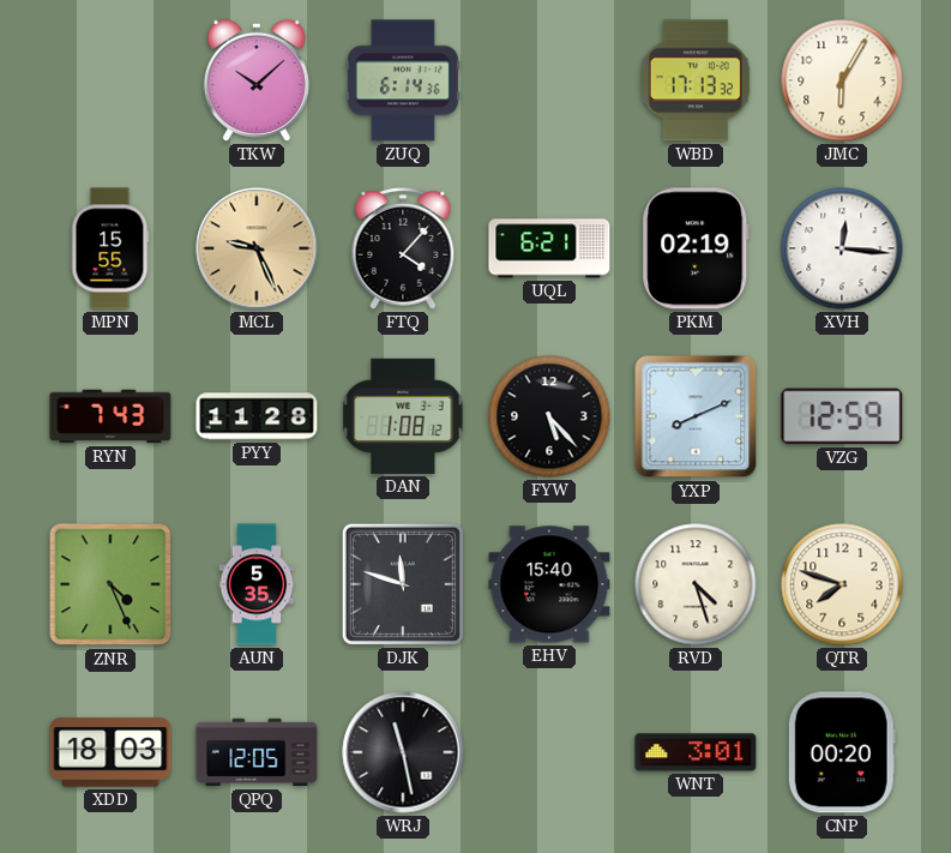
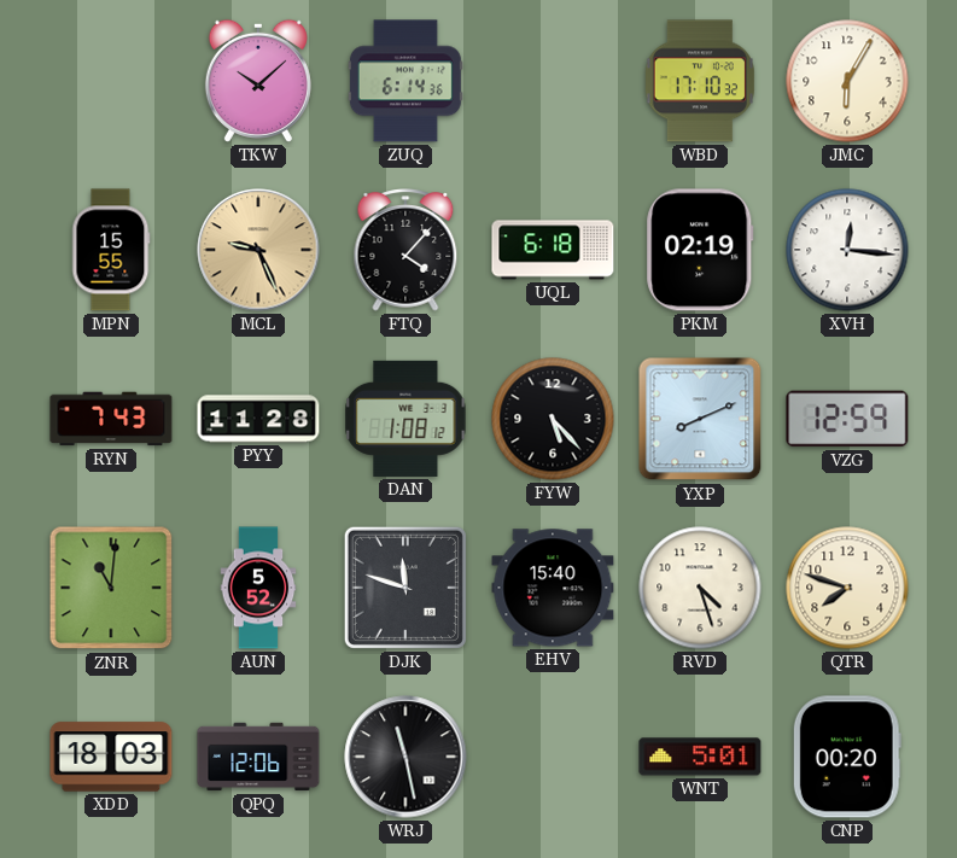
WBD: 17:13 -> 17:10
UQL: 6:21 -> 6:18
ZNR: 4:26 -> 11:01
AUN: 5:35 -> 5:52
QPQ: 12:05 -> 12:06
WNT: 3:01 -> 5:01
